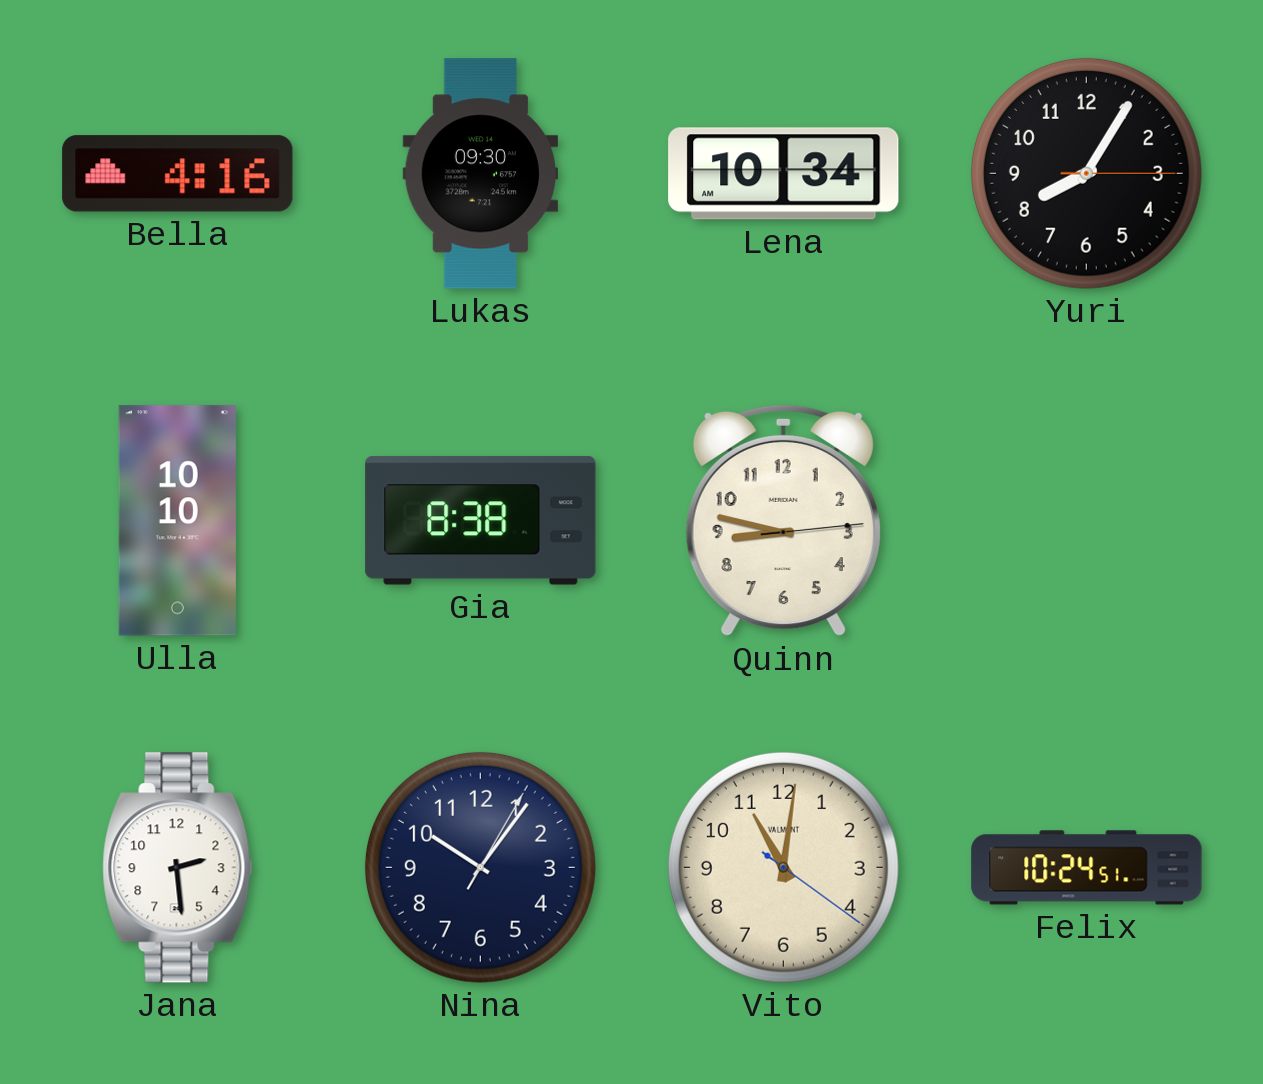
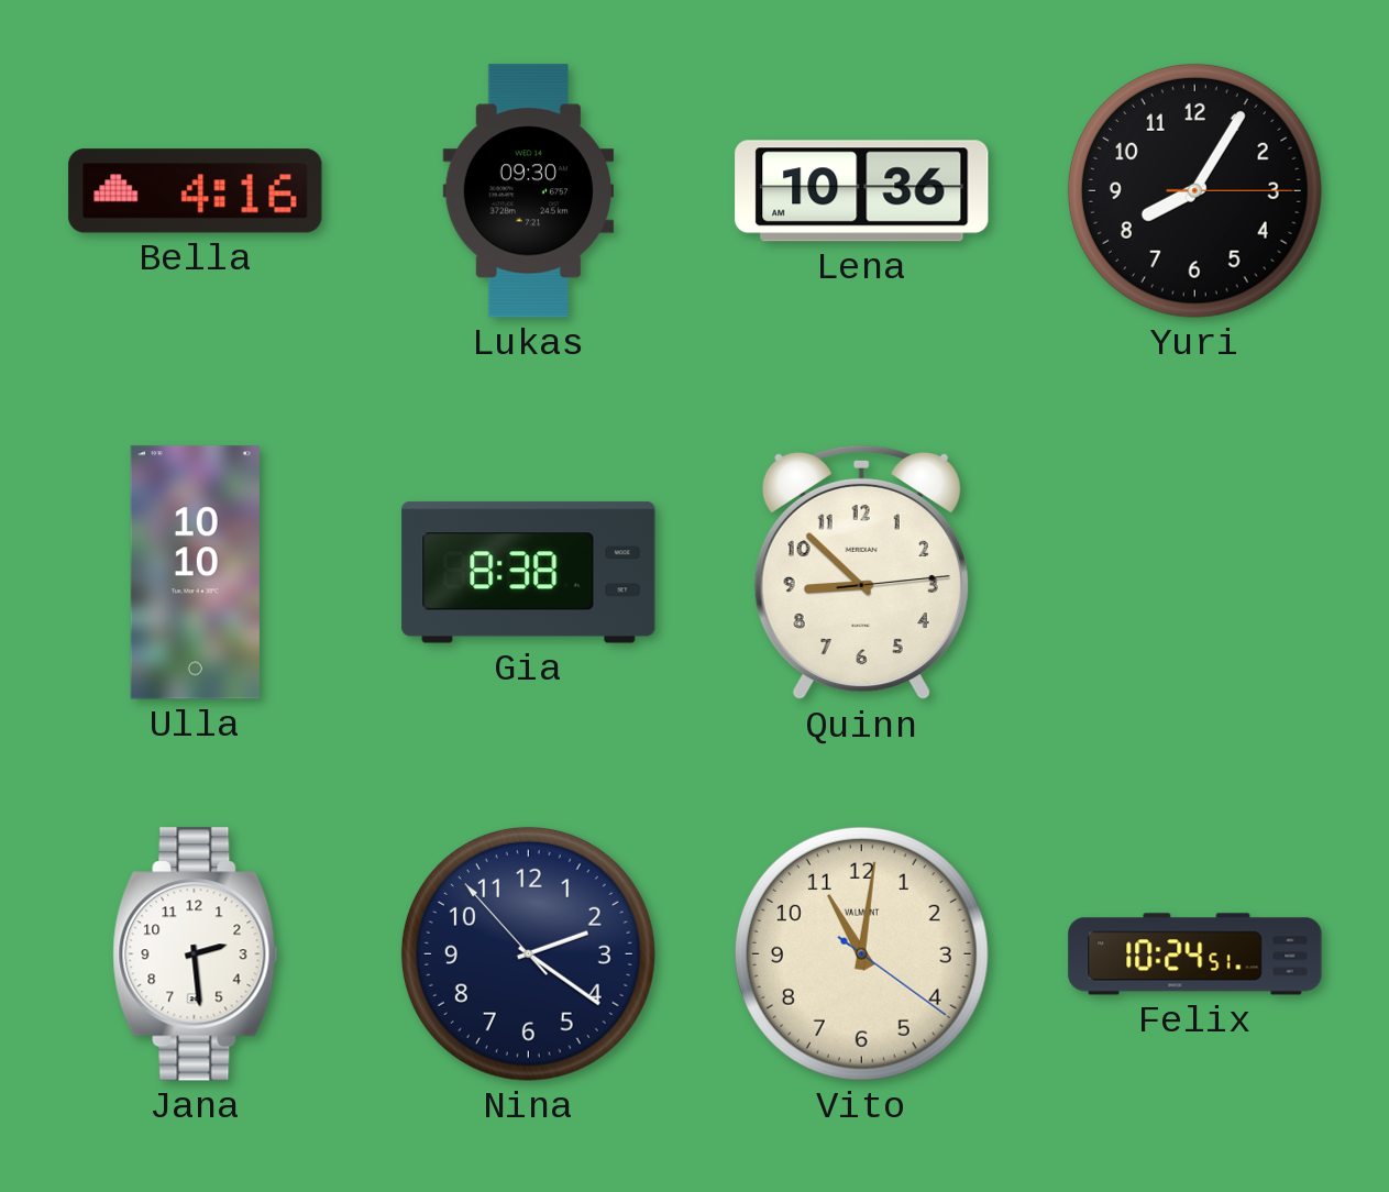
Lena: 10:34 -> 10:36
Quinn: 8:47 -> 8:52
Nina: 10:06 -> 2:20
